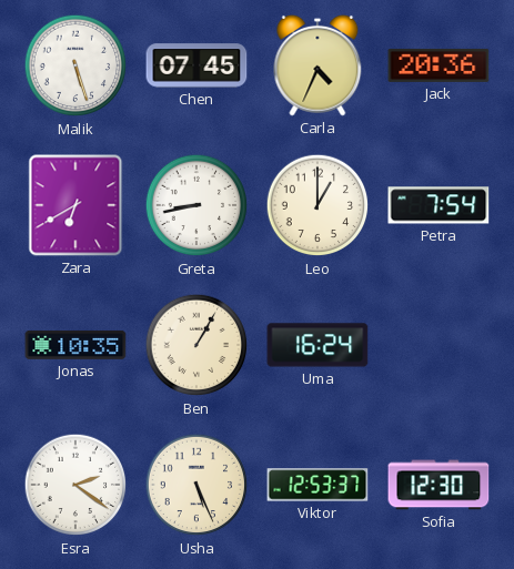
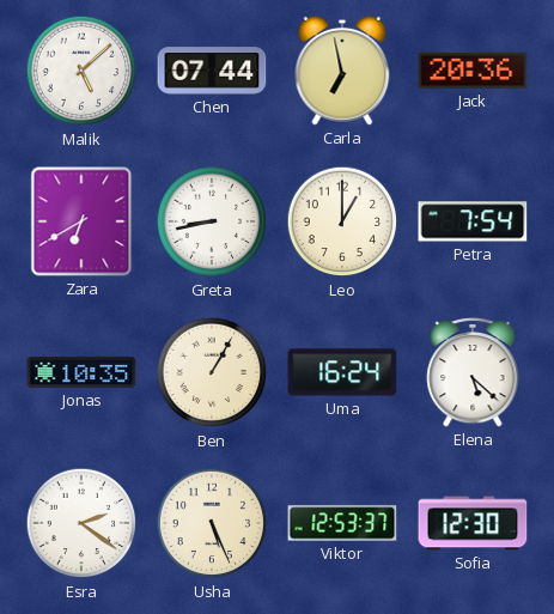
Malik: 5:27 -> 5:08
Chen: 07:45 -> 07:44
Carla: 4:34 -> 6:58
Elena: none -> 5:22
